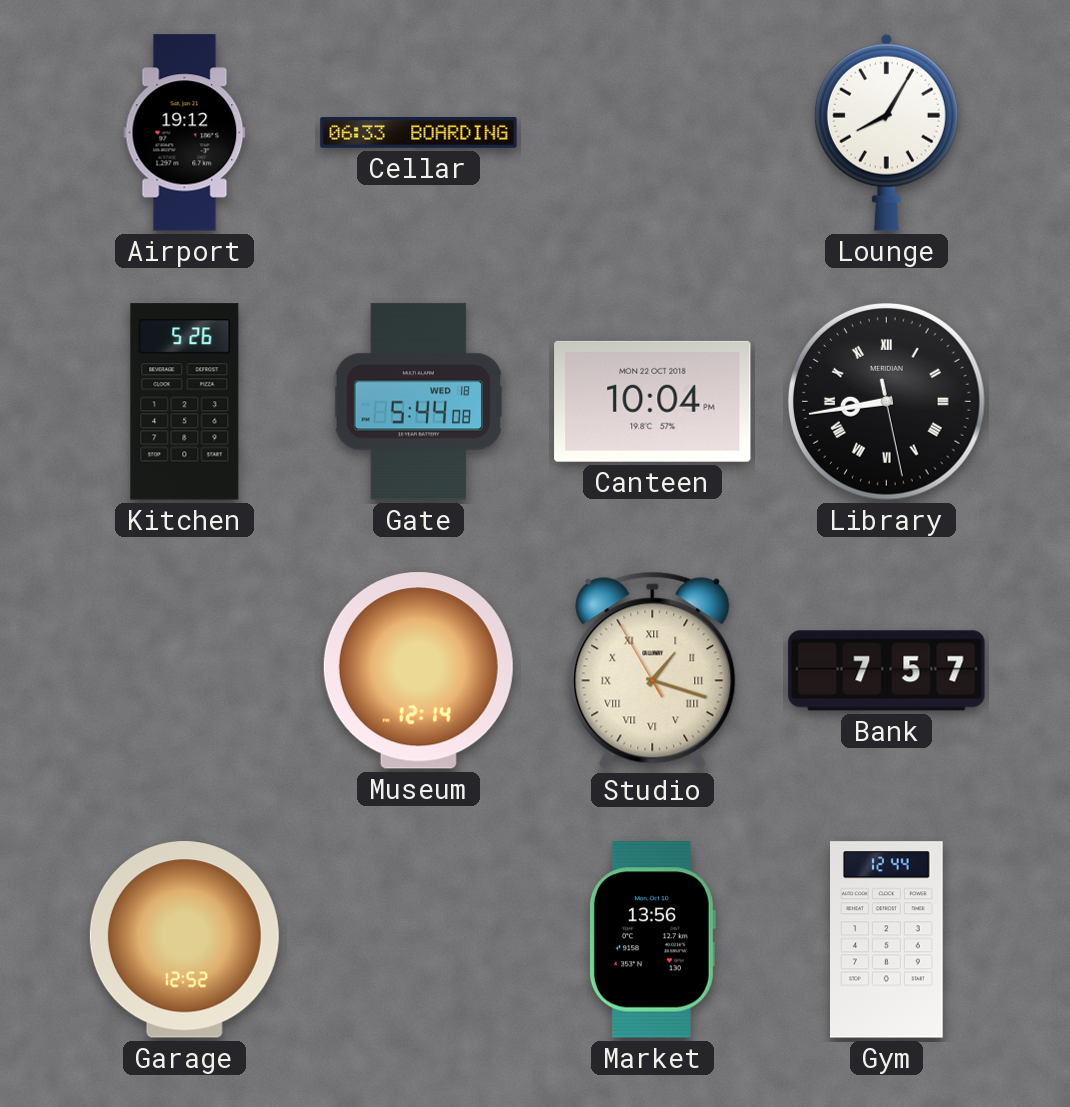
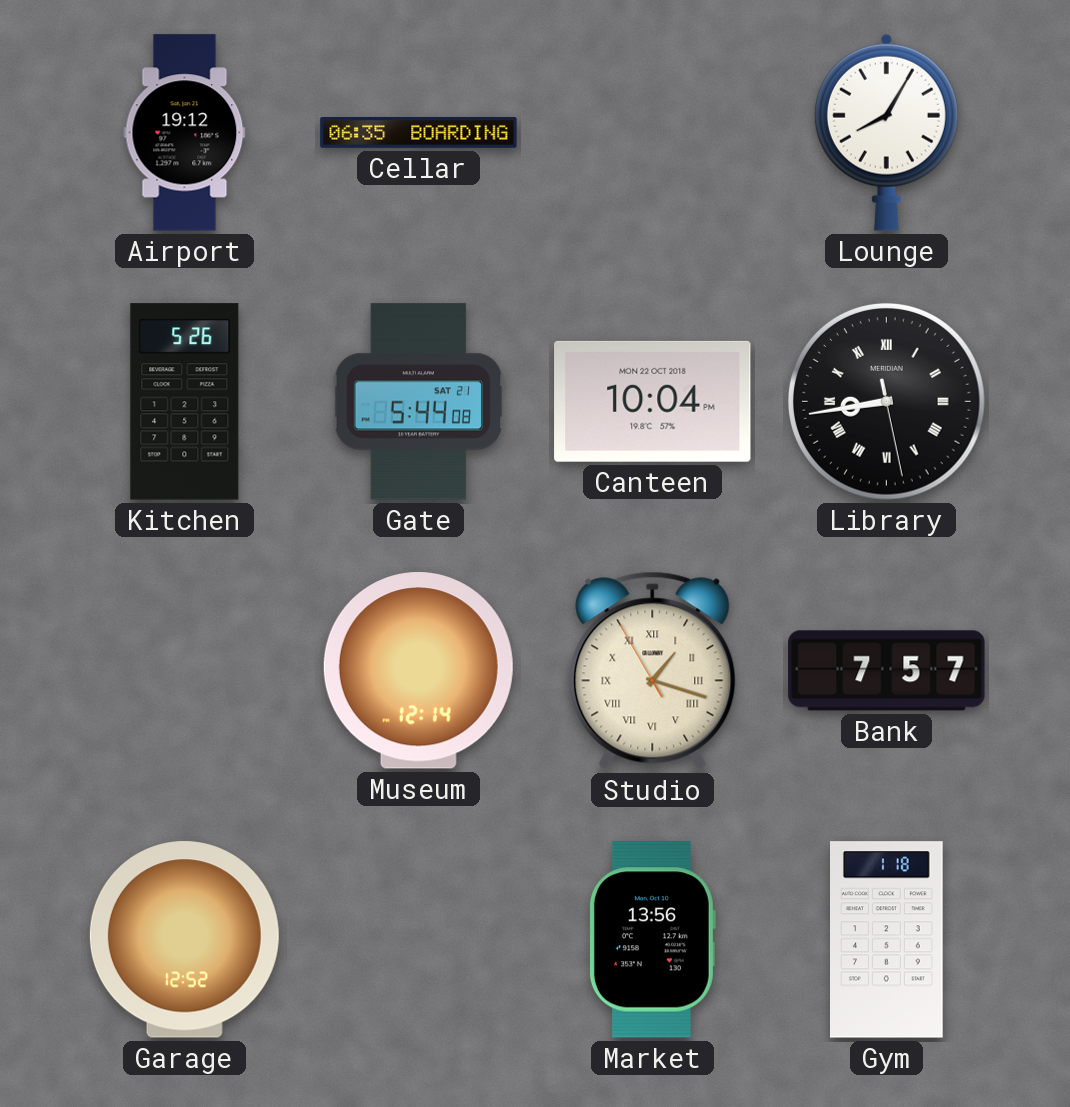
Cellar: 06:33 -> 06:35
Gate date: WED 18 -> SAT 21
Gym: 12:44 -> 1:18
